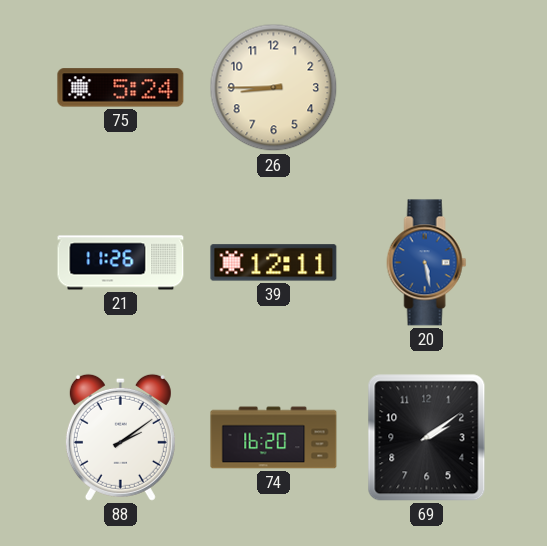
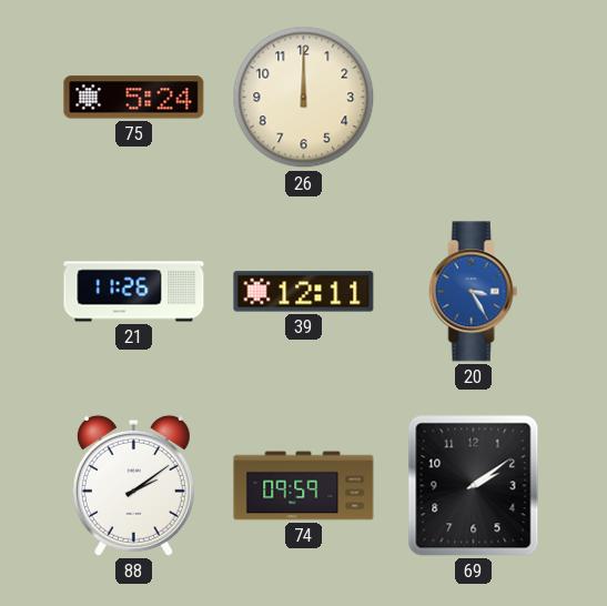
26: 8:45 -> 12:00
20: 5:28 -> 3:25
74: 16:20 -> 09:59
